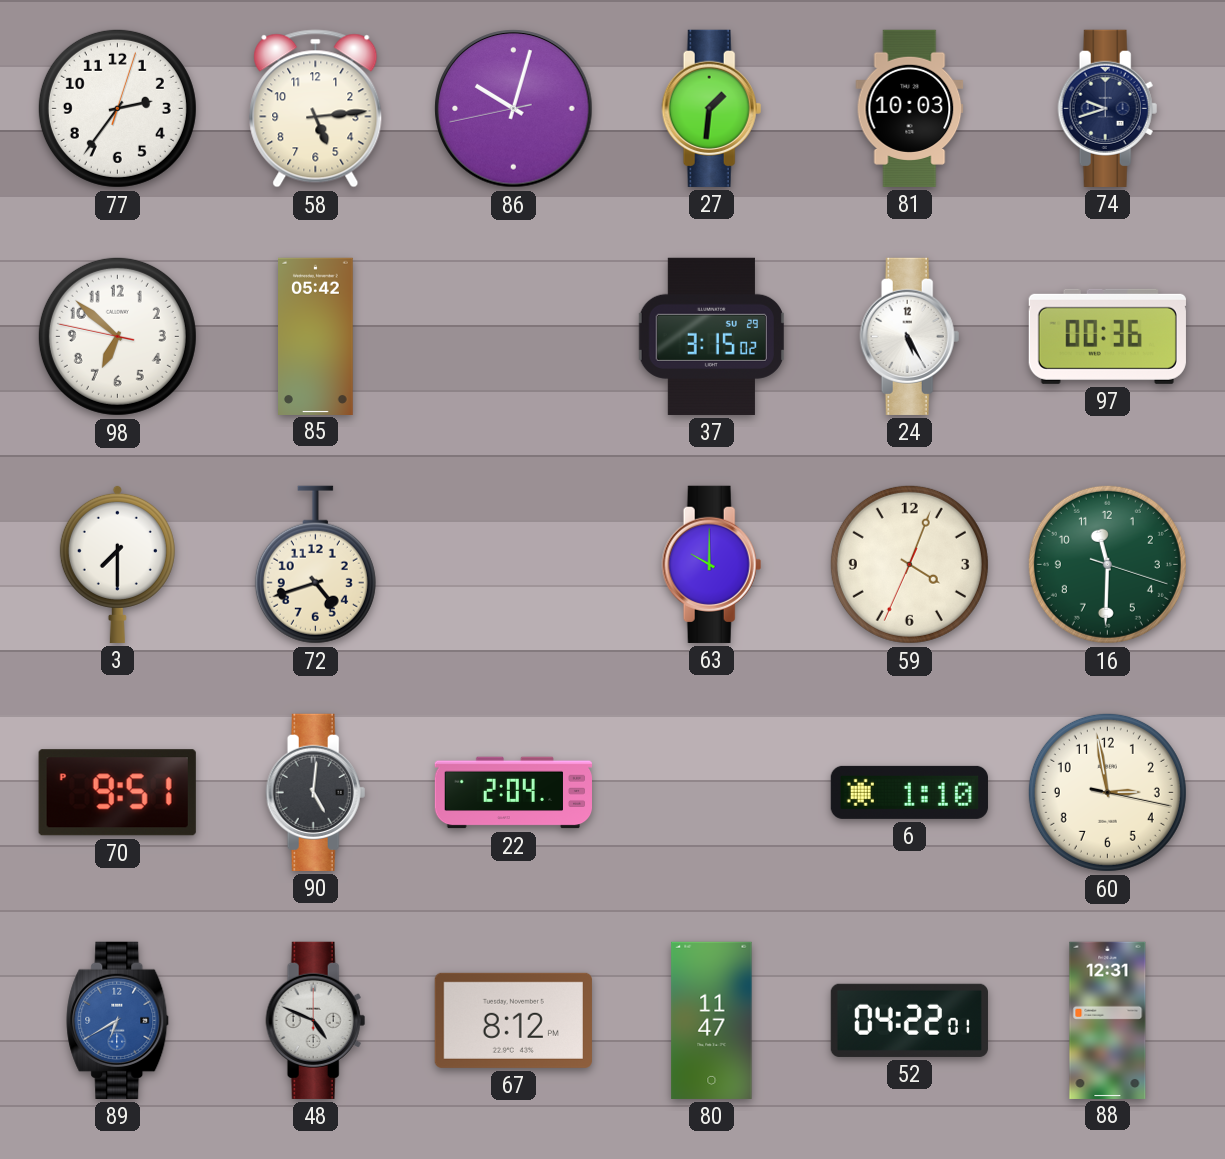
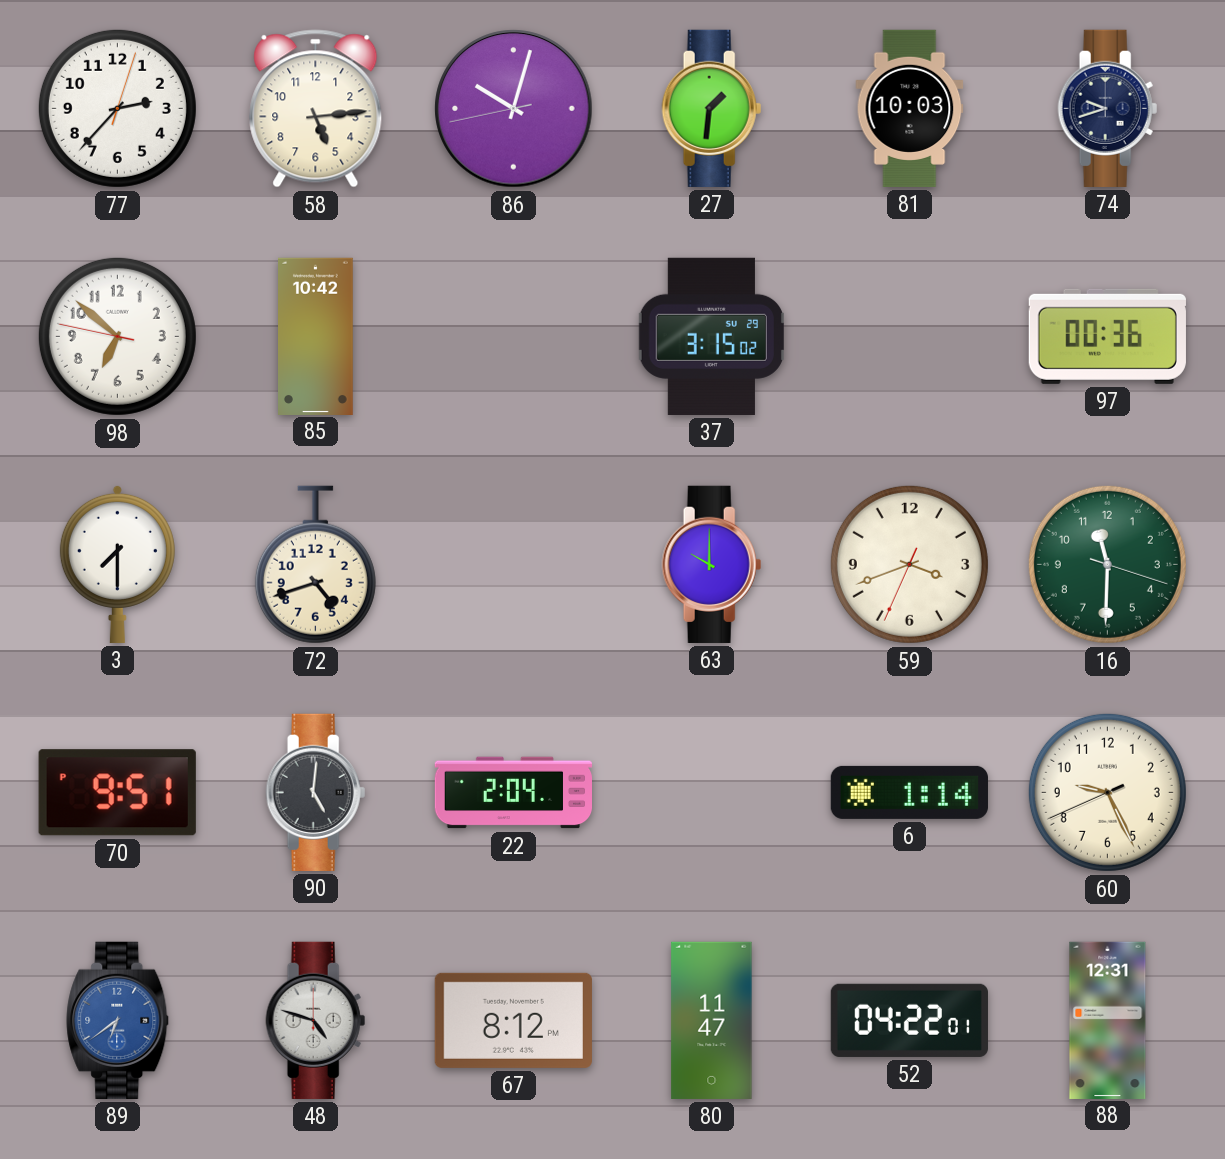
77: 2:36 -> 2:37
85: 05:42 -> 10:42
24: 5:25 -> none
59: 4:03 -> 3:41
6: 1:10 -> 1:14
60: 2:58 -> 9:25
89: 6:40 -> 6:39
48: 4:49 -> 4:48
